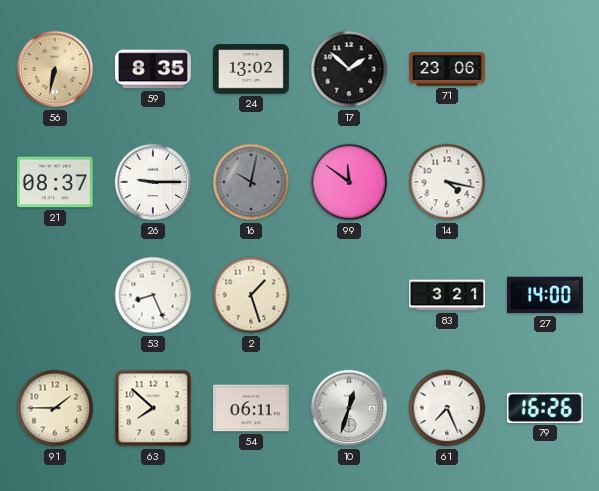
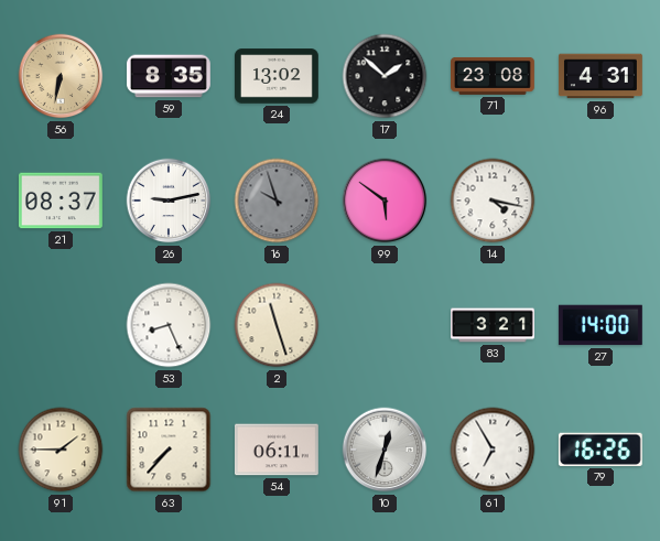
71: 23:06 -> 23:08
96: none -> 4:31
26: 9:15 -> 9:13
16: 10:02 -> 9:57
99: 11:51 -> 5:51
2: 1:27 -> 11:27
63: 7:52 -> 7:37
61: 7:26 -> 6:55
